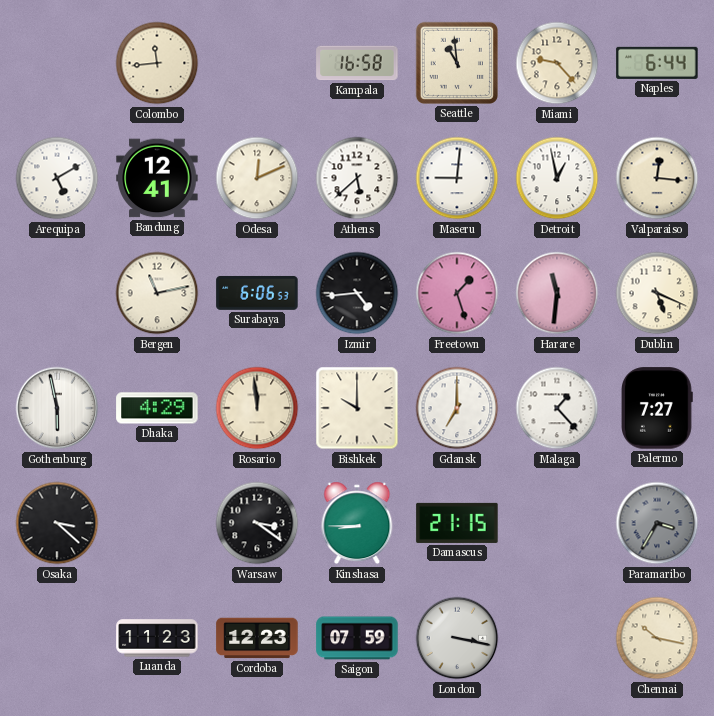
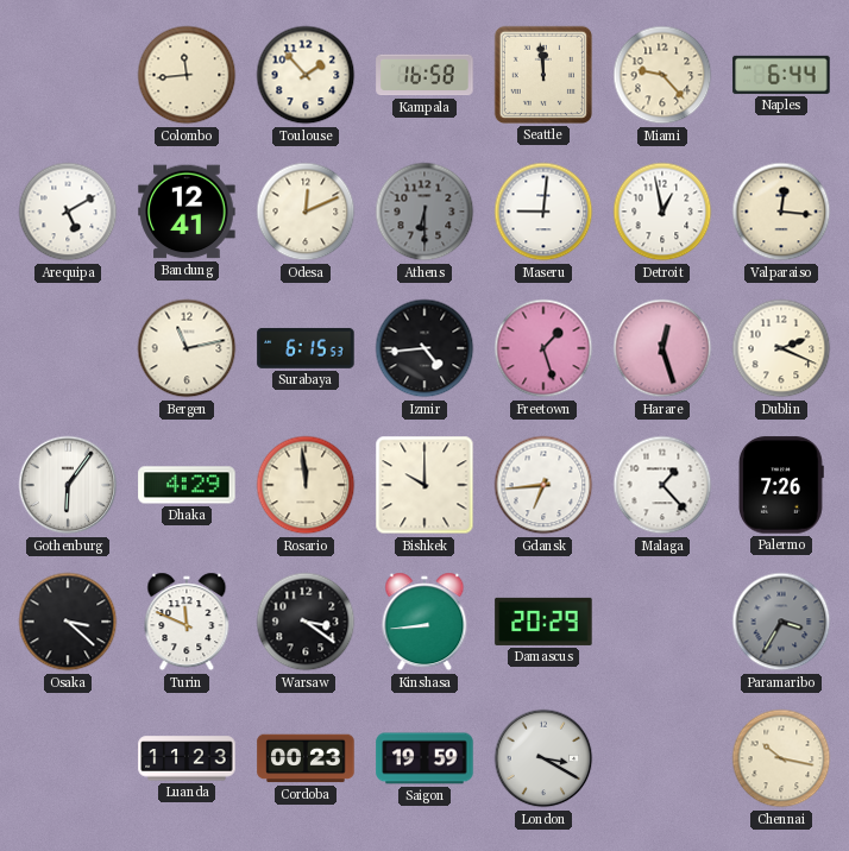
Toulouse: none -> 1:53
Seattle: 10:59 -> 11:59
Athens: 5:38 -> 6:30
Athens dial: white -> grey
Surabaya: 6:06 -> 6:15
Harare: 11:31 -> 12:27
Dublin: 5:19 -> 2:19
Gothenburg: 5:58 -> 6:06
Gdansk: 7:00 -> 6:44
Palermo: 7:27 -> 7:26
Turin: none -> 11:49
Kinshasa: 8:45 -> 8:44
Damascus: 21:15 -> 20:29
Cordoba: 12:23 -> 00:23
Saigon: 07:59 -> 19:59
London: 3:17 -> 3:20
